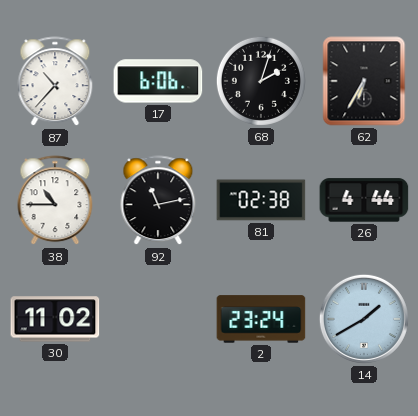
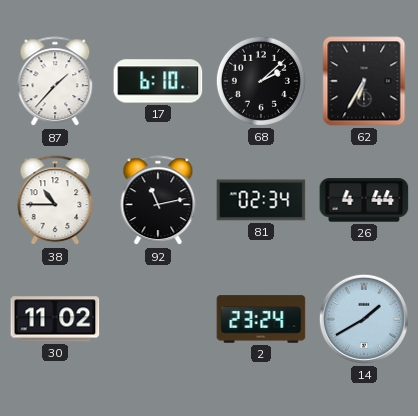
87: 10:37 -> 1:37
17: 6:06 -> 6:10
68: 2:03 -> 2:08
81: 02:38 -> 02:34
